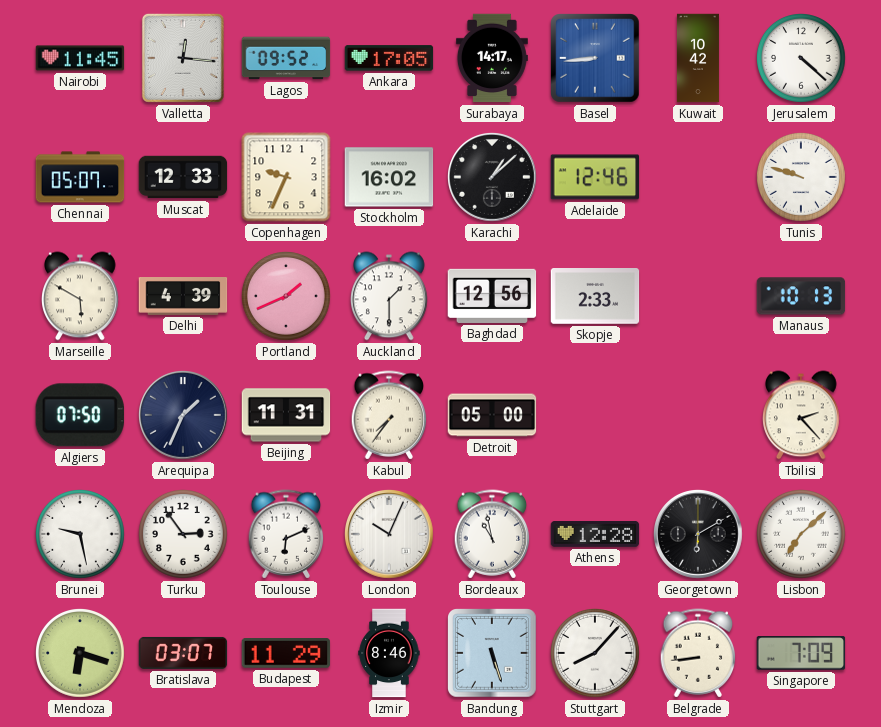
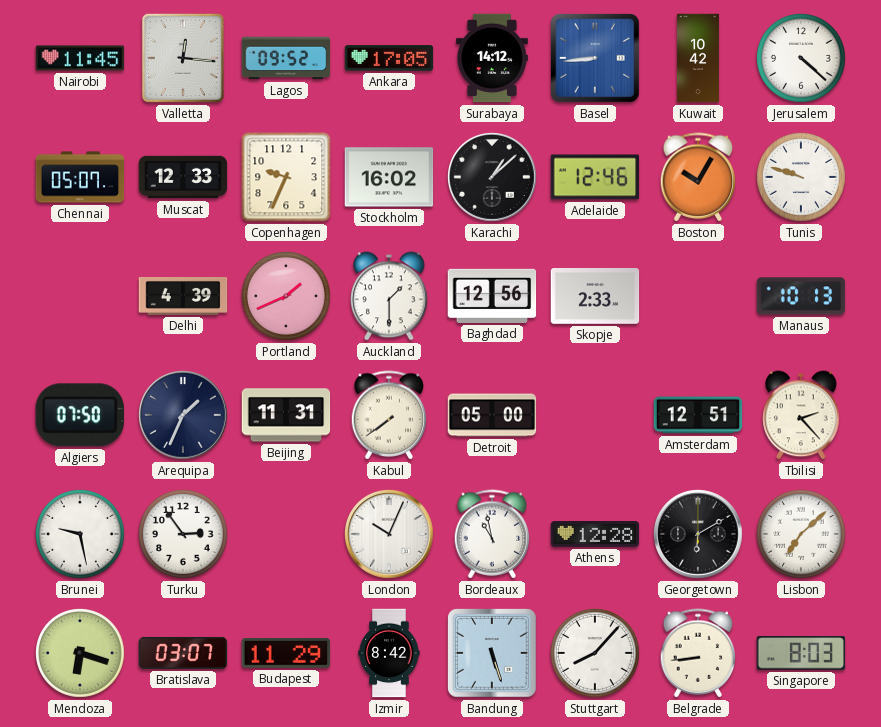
Surabaya: 14:17 -> 14:12
Boston: none -> 10:05
Marseille: 5:50 -> none
Kabul: 7:36 -> 7:39
Amsterdam: none -> 12:51
Toulouse: 6:11 -> none
Izmir: 8:46 -> 8:42
Singapore: 7:09 -> 8:03
